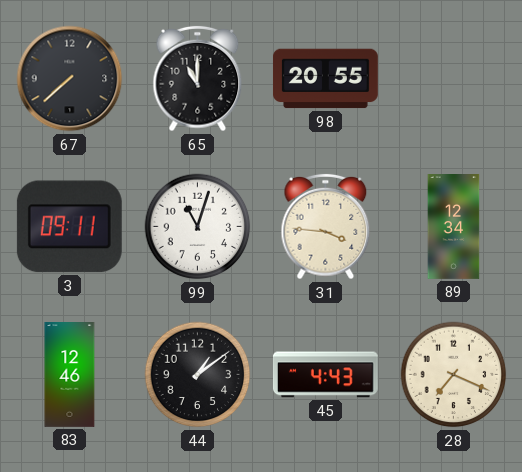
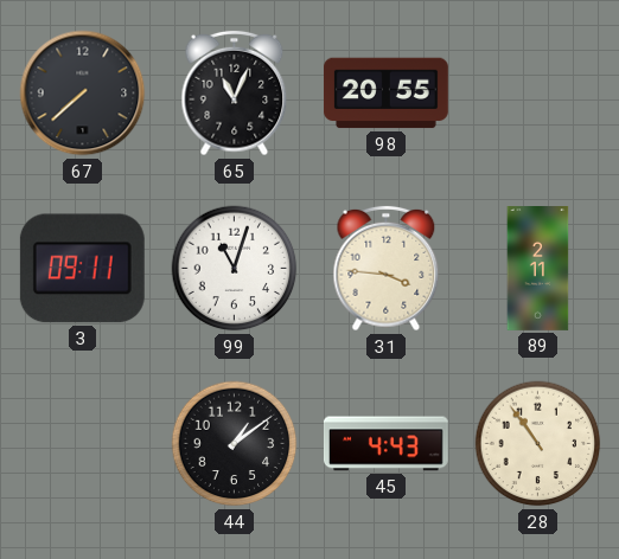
65: 11:00 -> 11:04
89: 12:34 -> 2:11
83: 12:46 -> none
28: 7:19 -> 10:54
